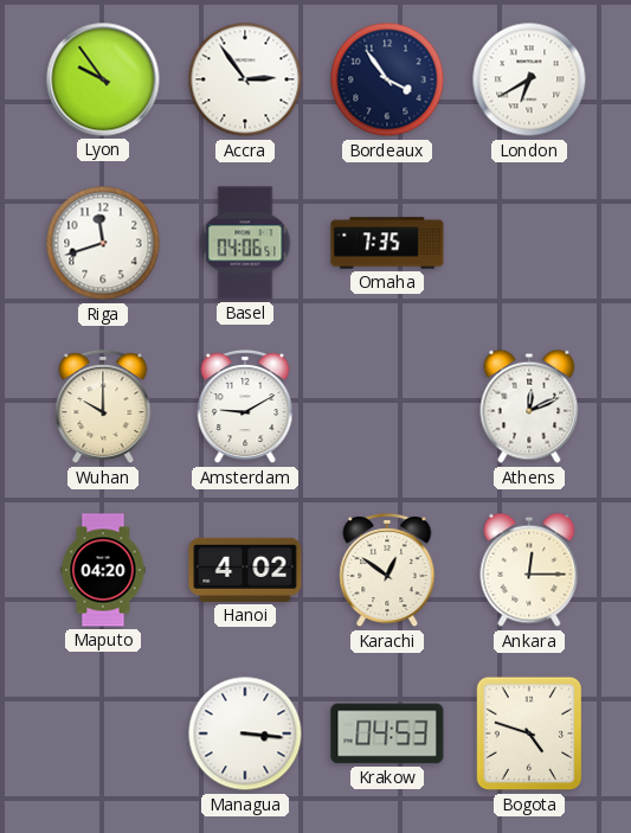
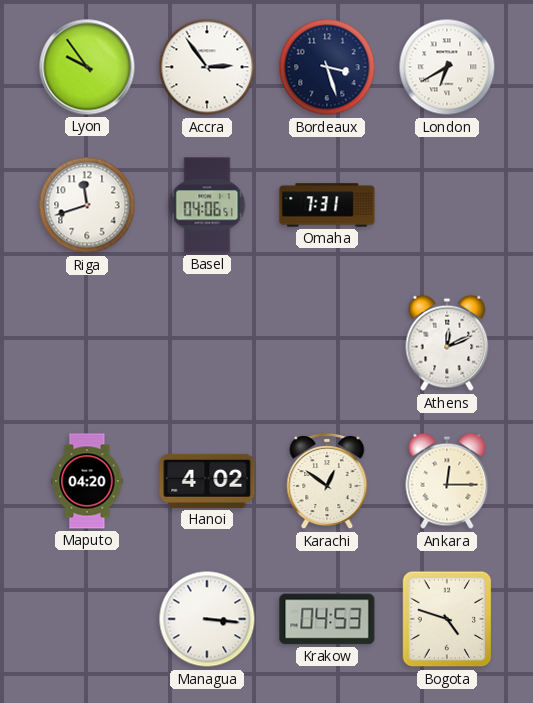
Bordeaux: 3:54 -> 3:27
Omaha: 7:35 -> 7:31
Wuhan: 10:00 -> none
Amsterdam: 9:10 -> none
